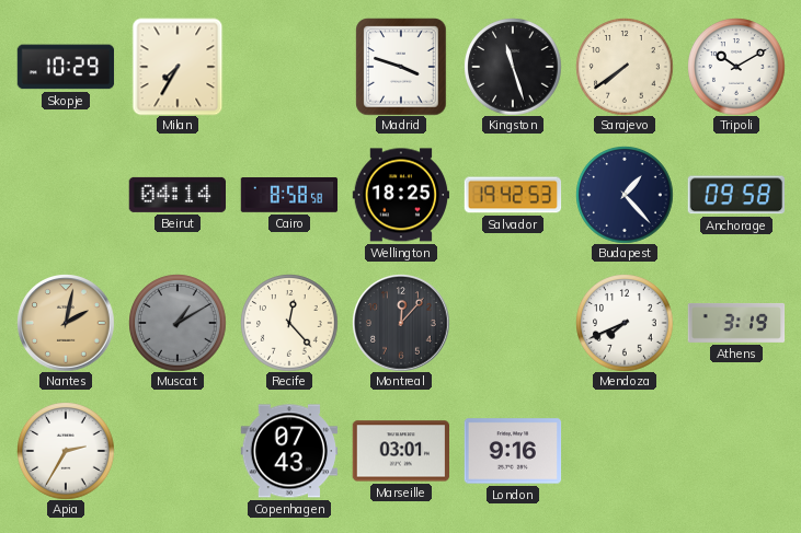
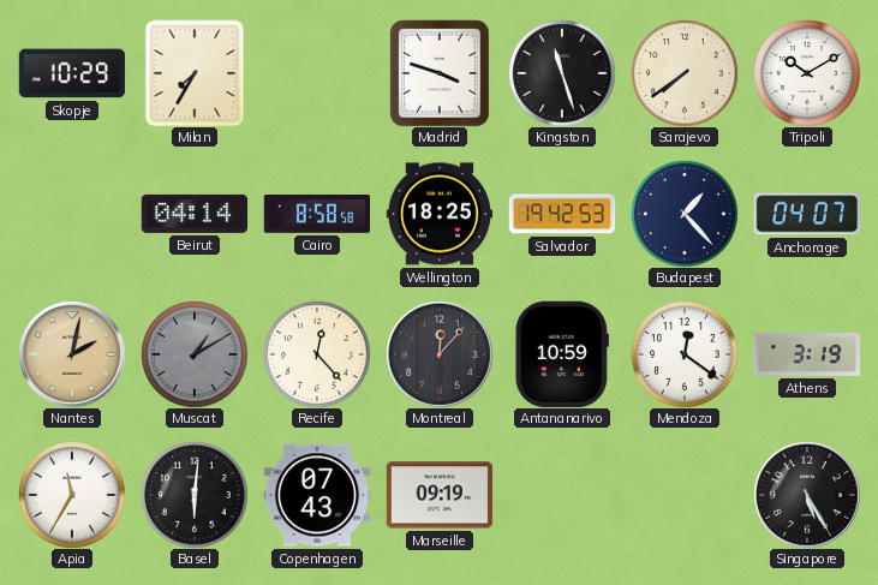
Anchorage: 09:58 -> 04:07
Antananarivo: none -> 10:59
Mendoza: 7:41 -> 12:21
Apia: 2:35 -> 11:35
Basel: none -> 6:01
Marseille: 03:01 -> 09:19
London: 9:16 -> none
Singapore: none -> 5:25
